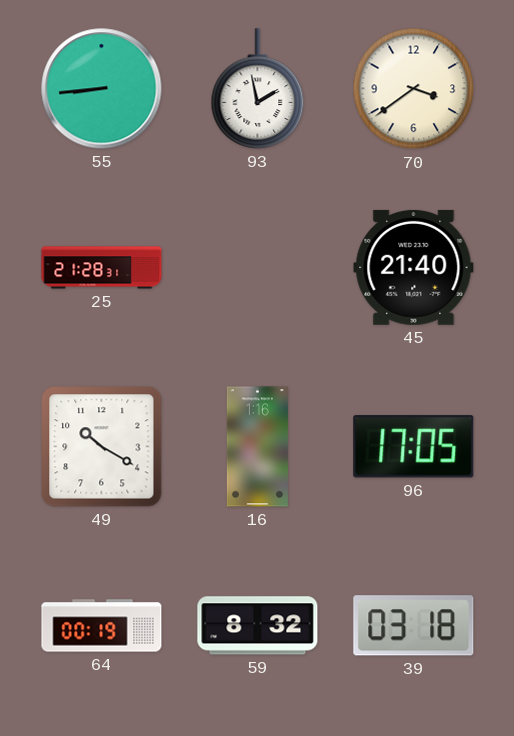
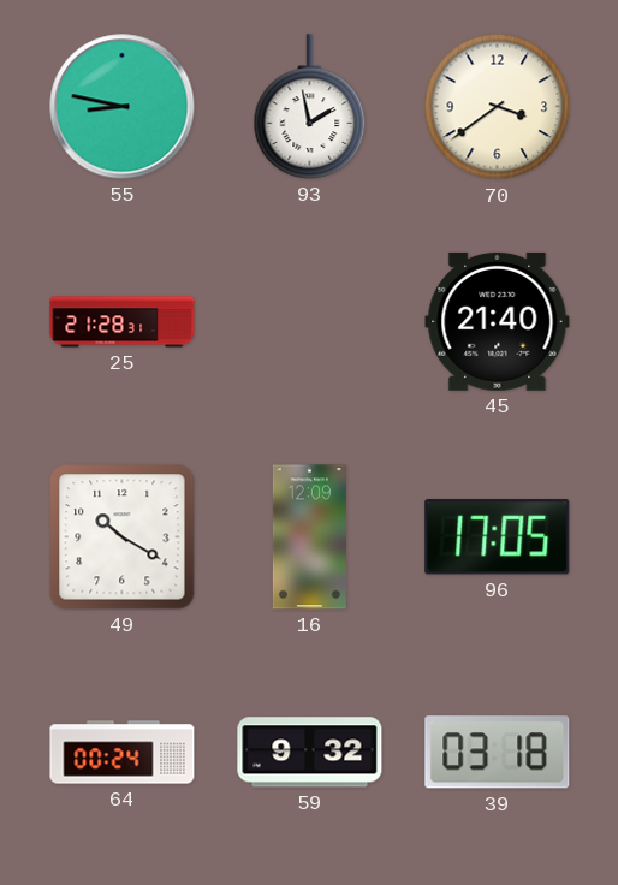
55: 8:44 -> 8:47
16: 1:16 -> 12:09
64: 00:19 -> 00:24
59: 8:32 -> 9:32
